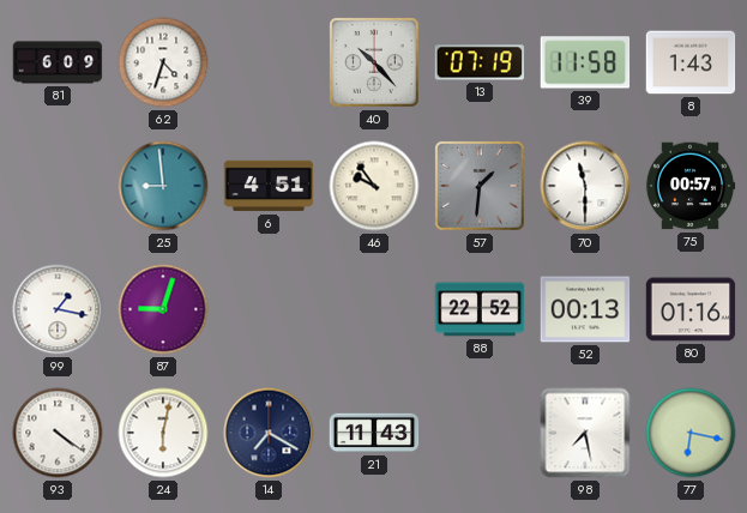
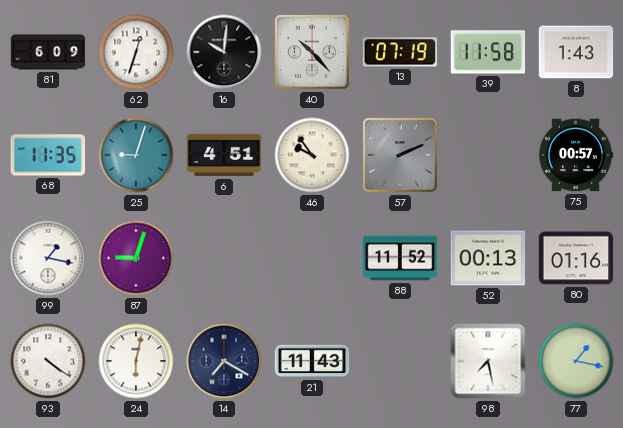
62: 4:33 -> 12:33
16: none -> 10:01
68: none -> 11:35
25: 8:59 -> 9:03
57: 1:31 -> 2:11
70: 11:30 -> none
88: 22:52 -> 11:52
77: 6:17 -> 1:17
